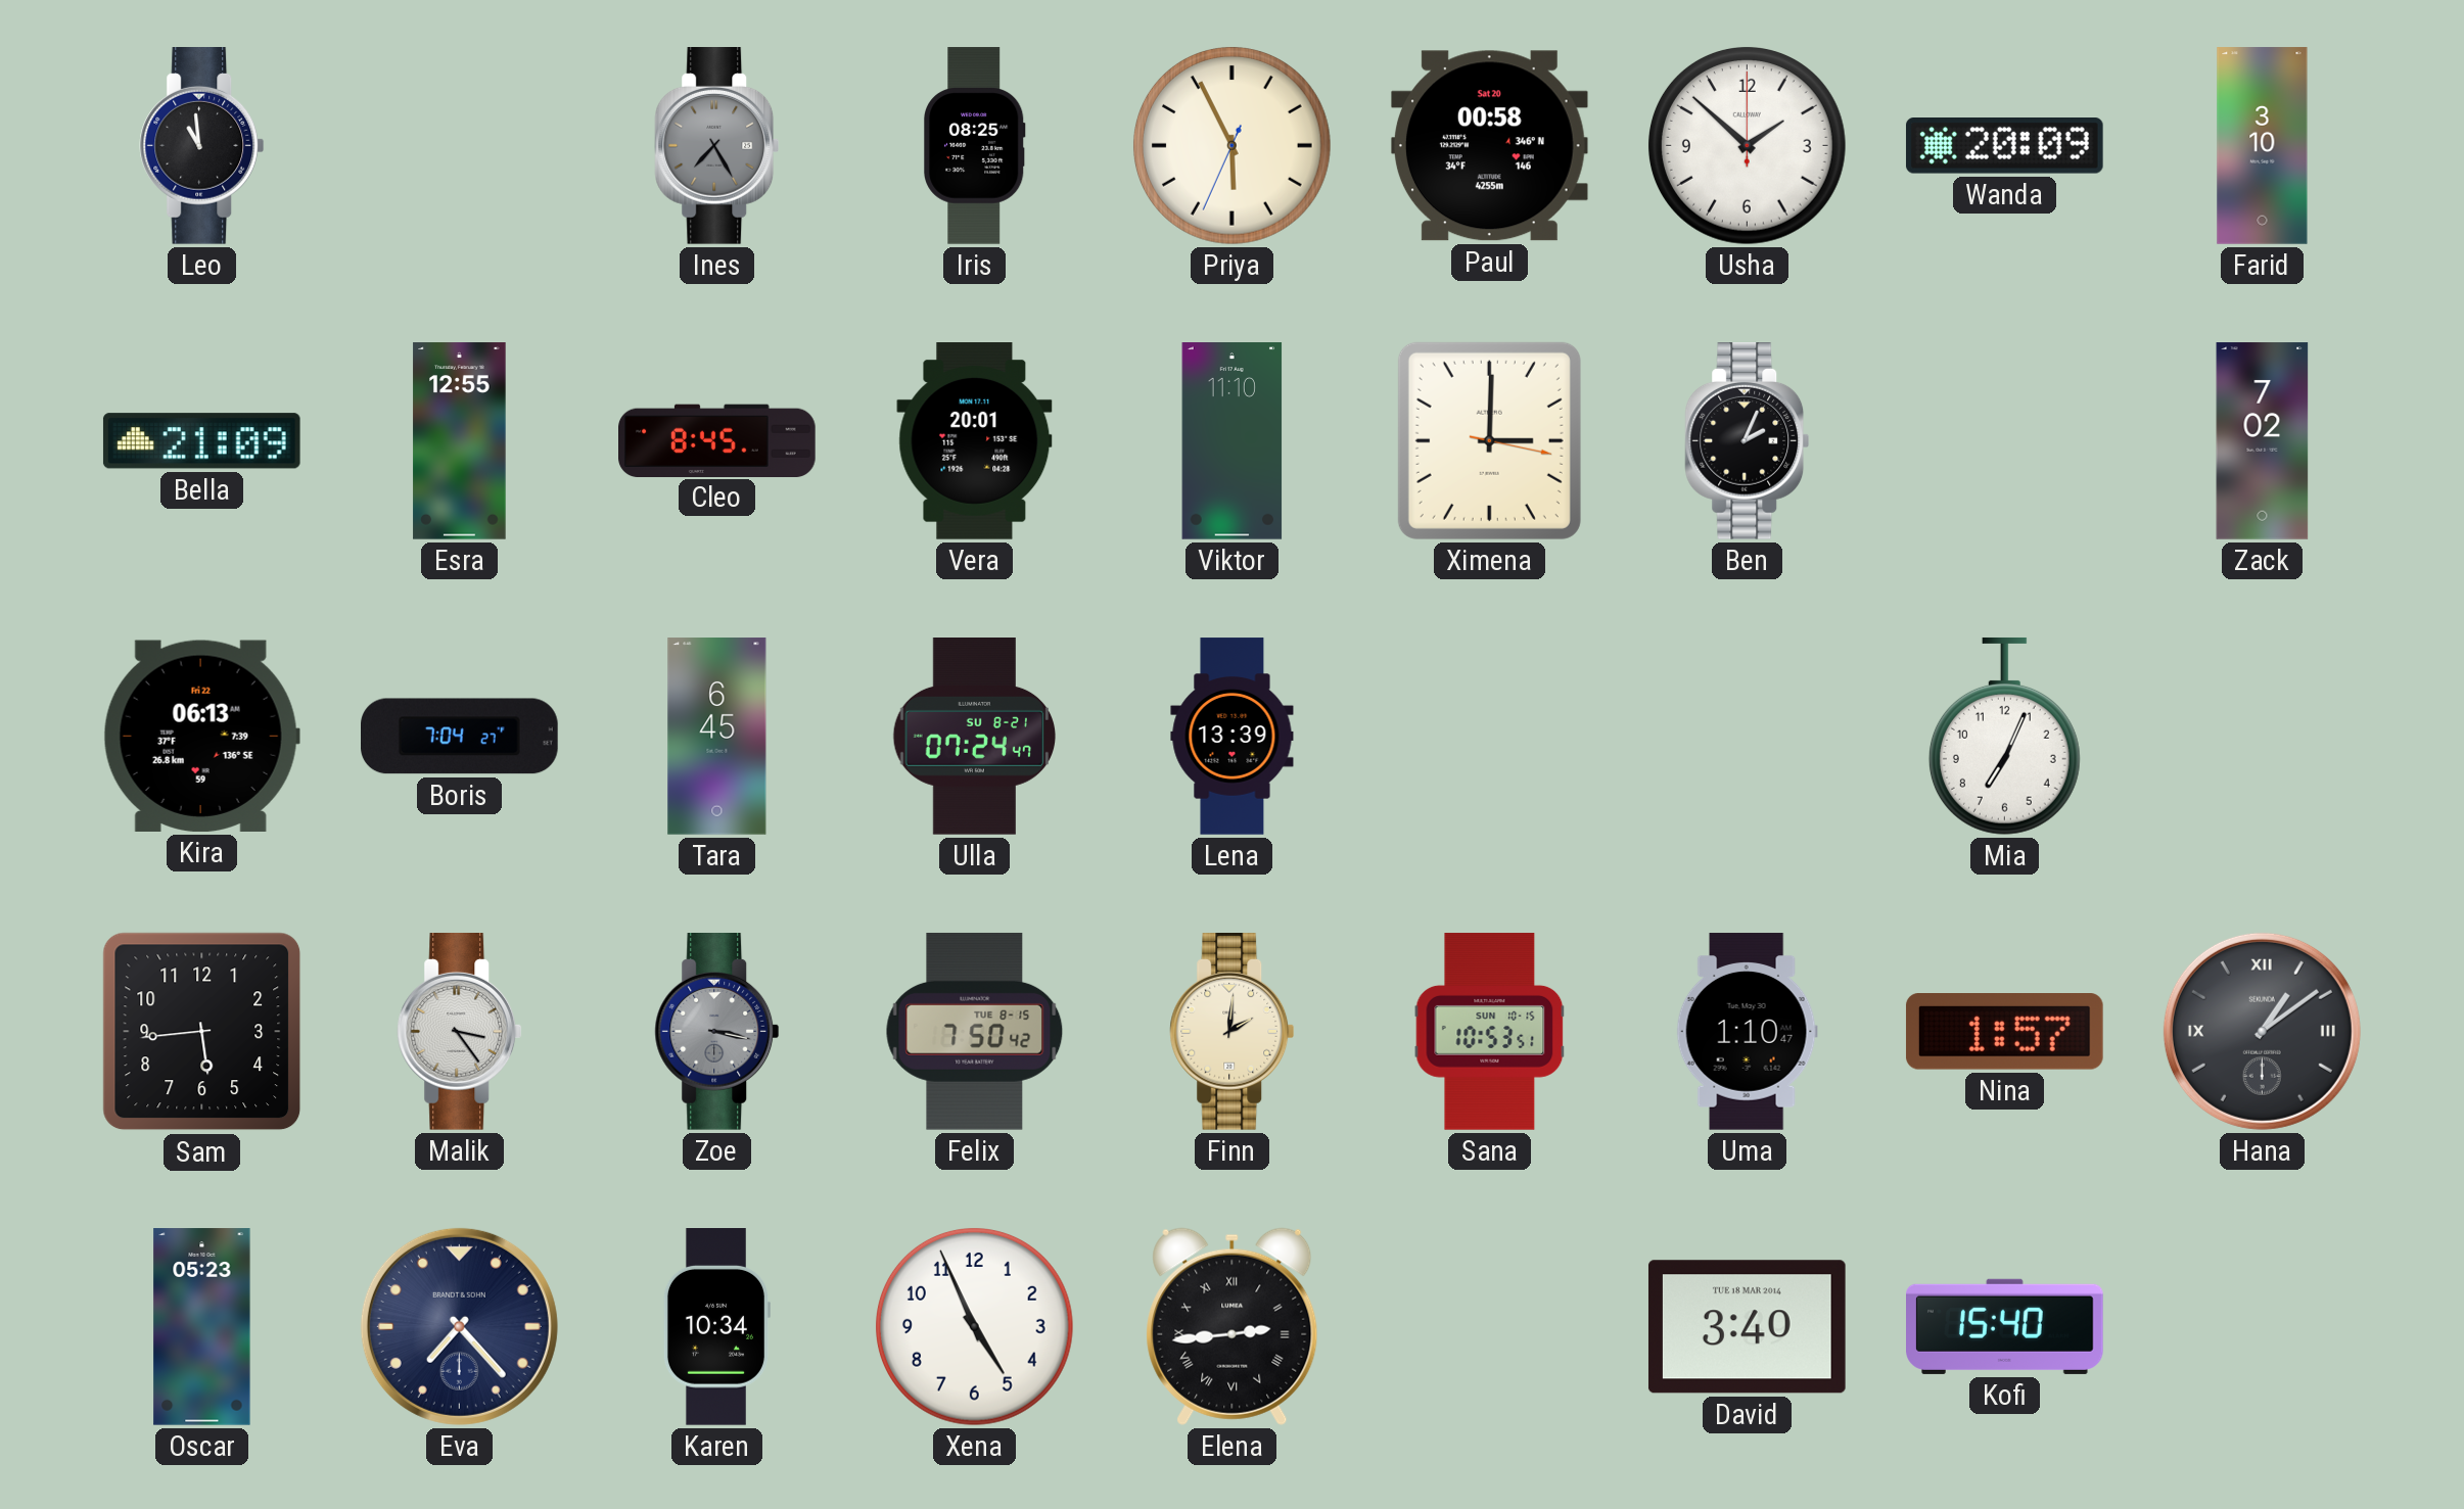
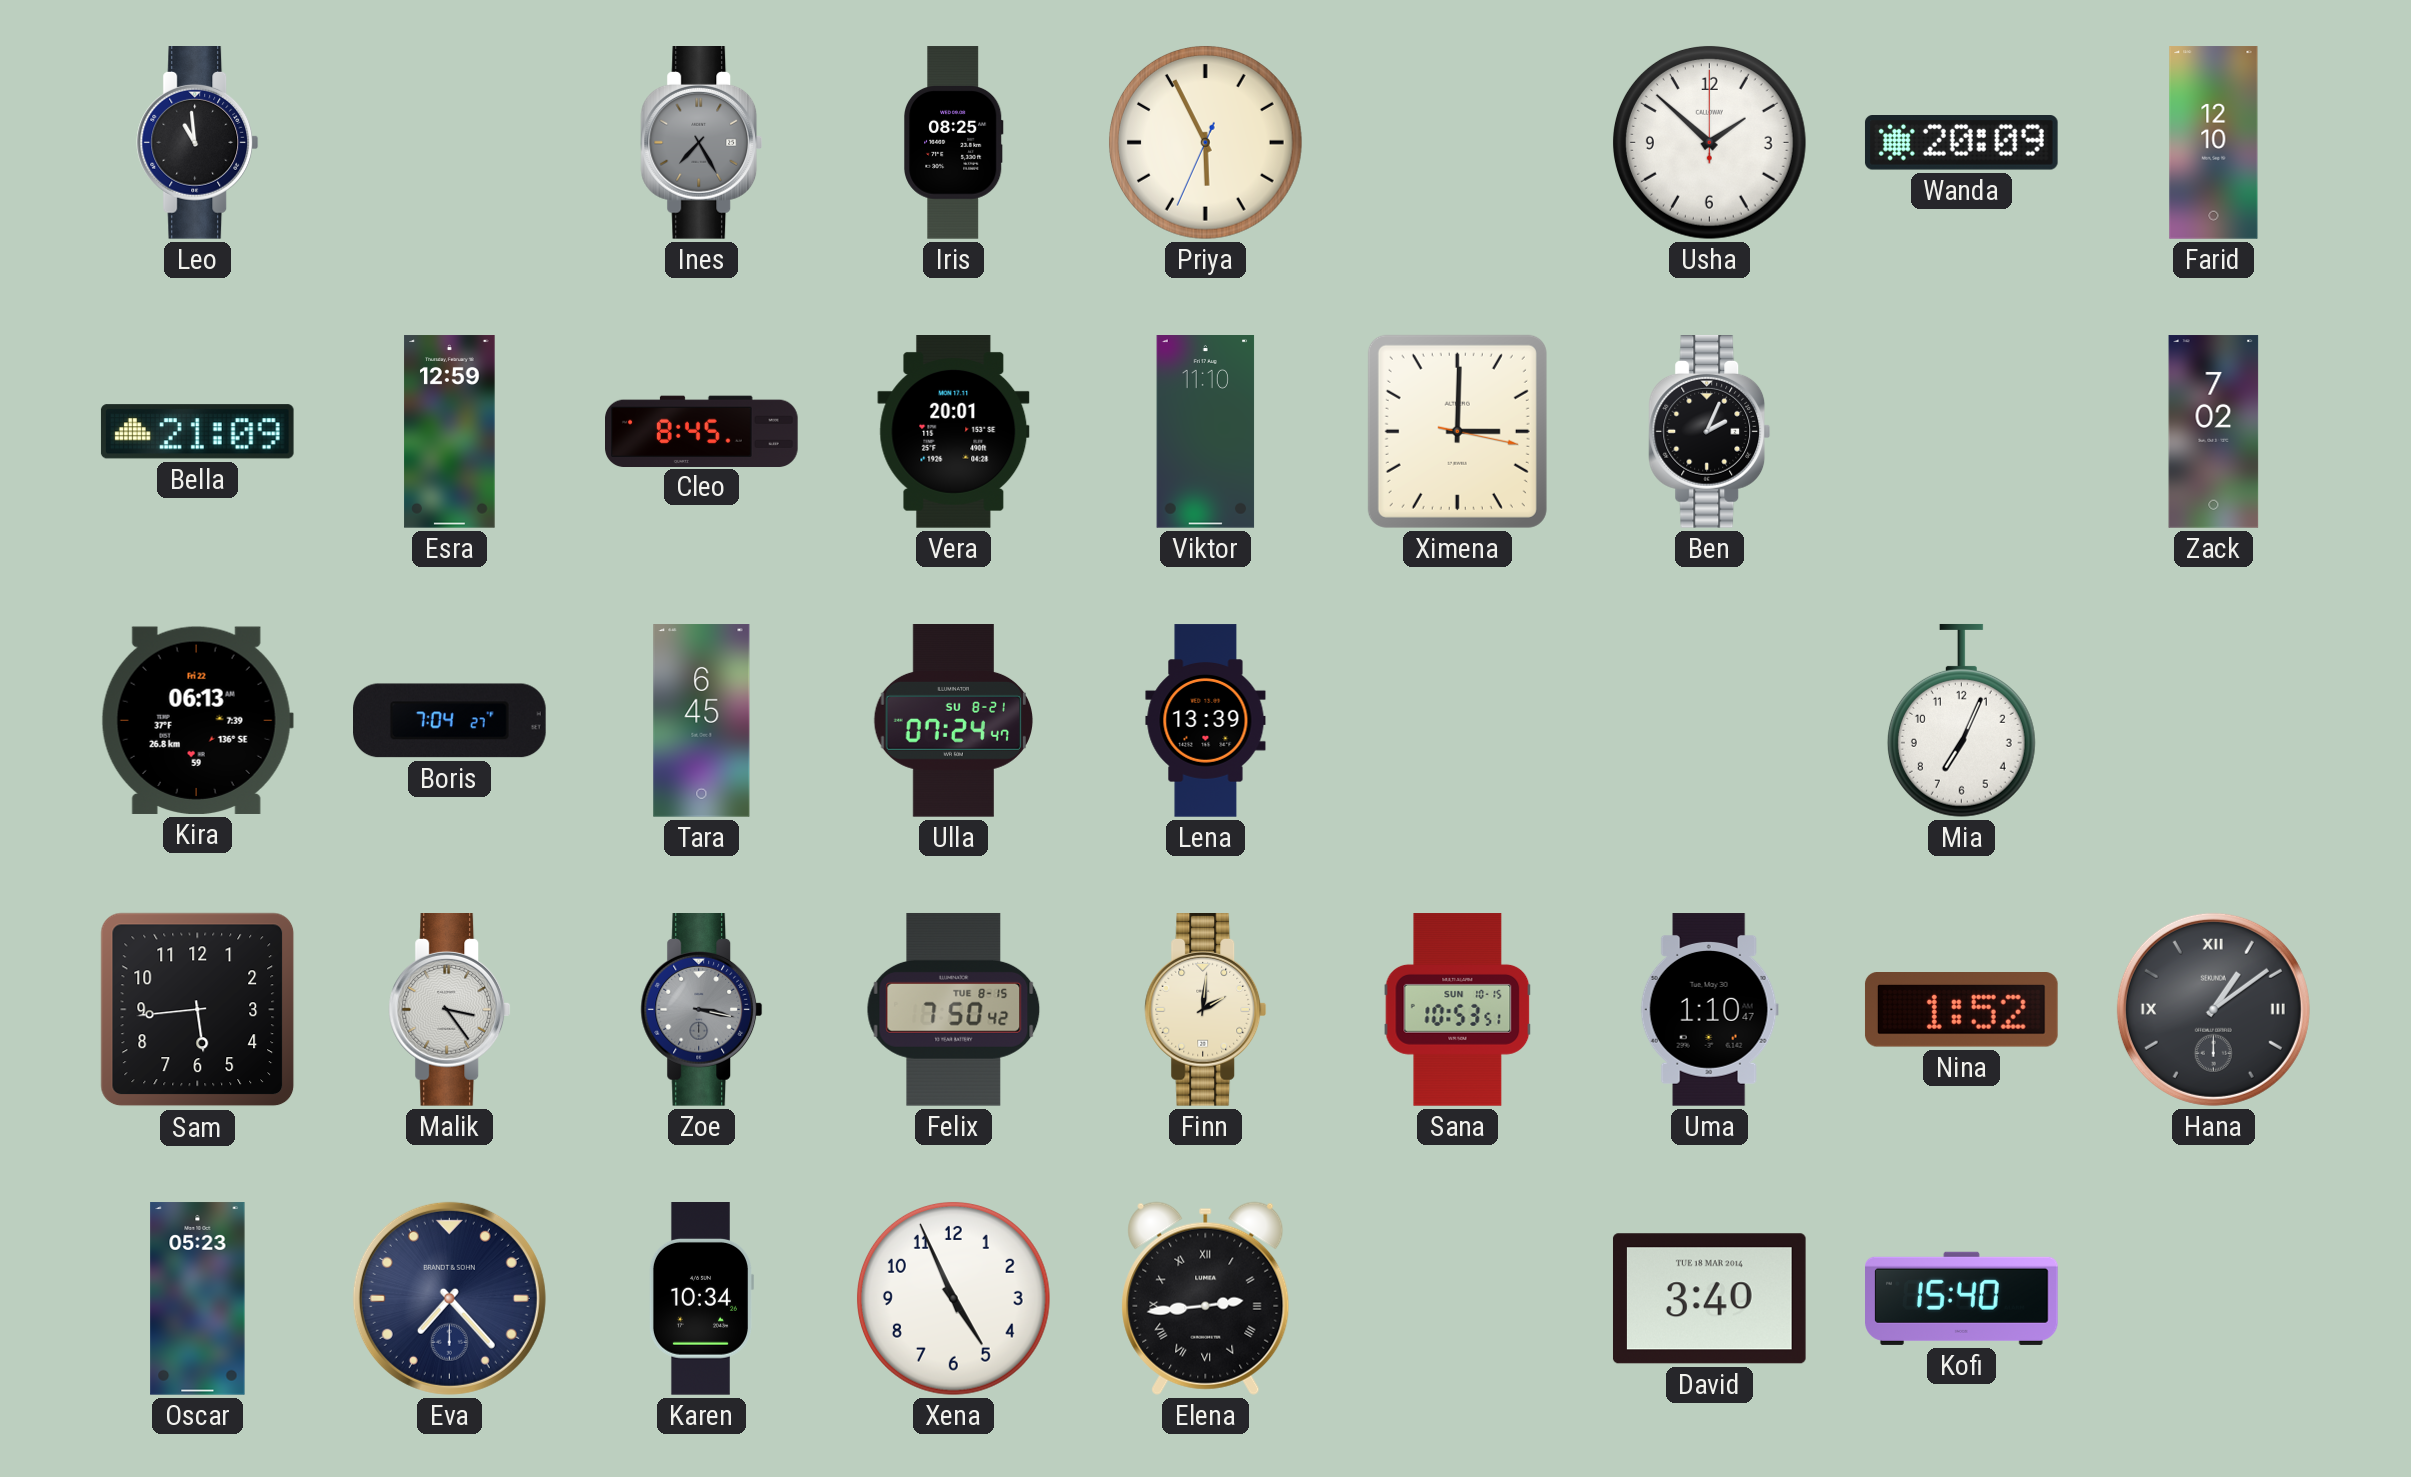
Paul: 00:58 -> none
Farid: 3:10 -> 12:10
Esra: 12:55 -> 12:59
Nina: 1:57 -> 1:52
